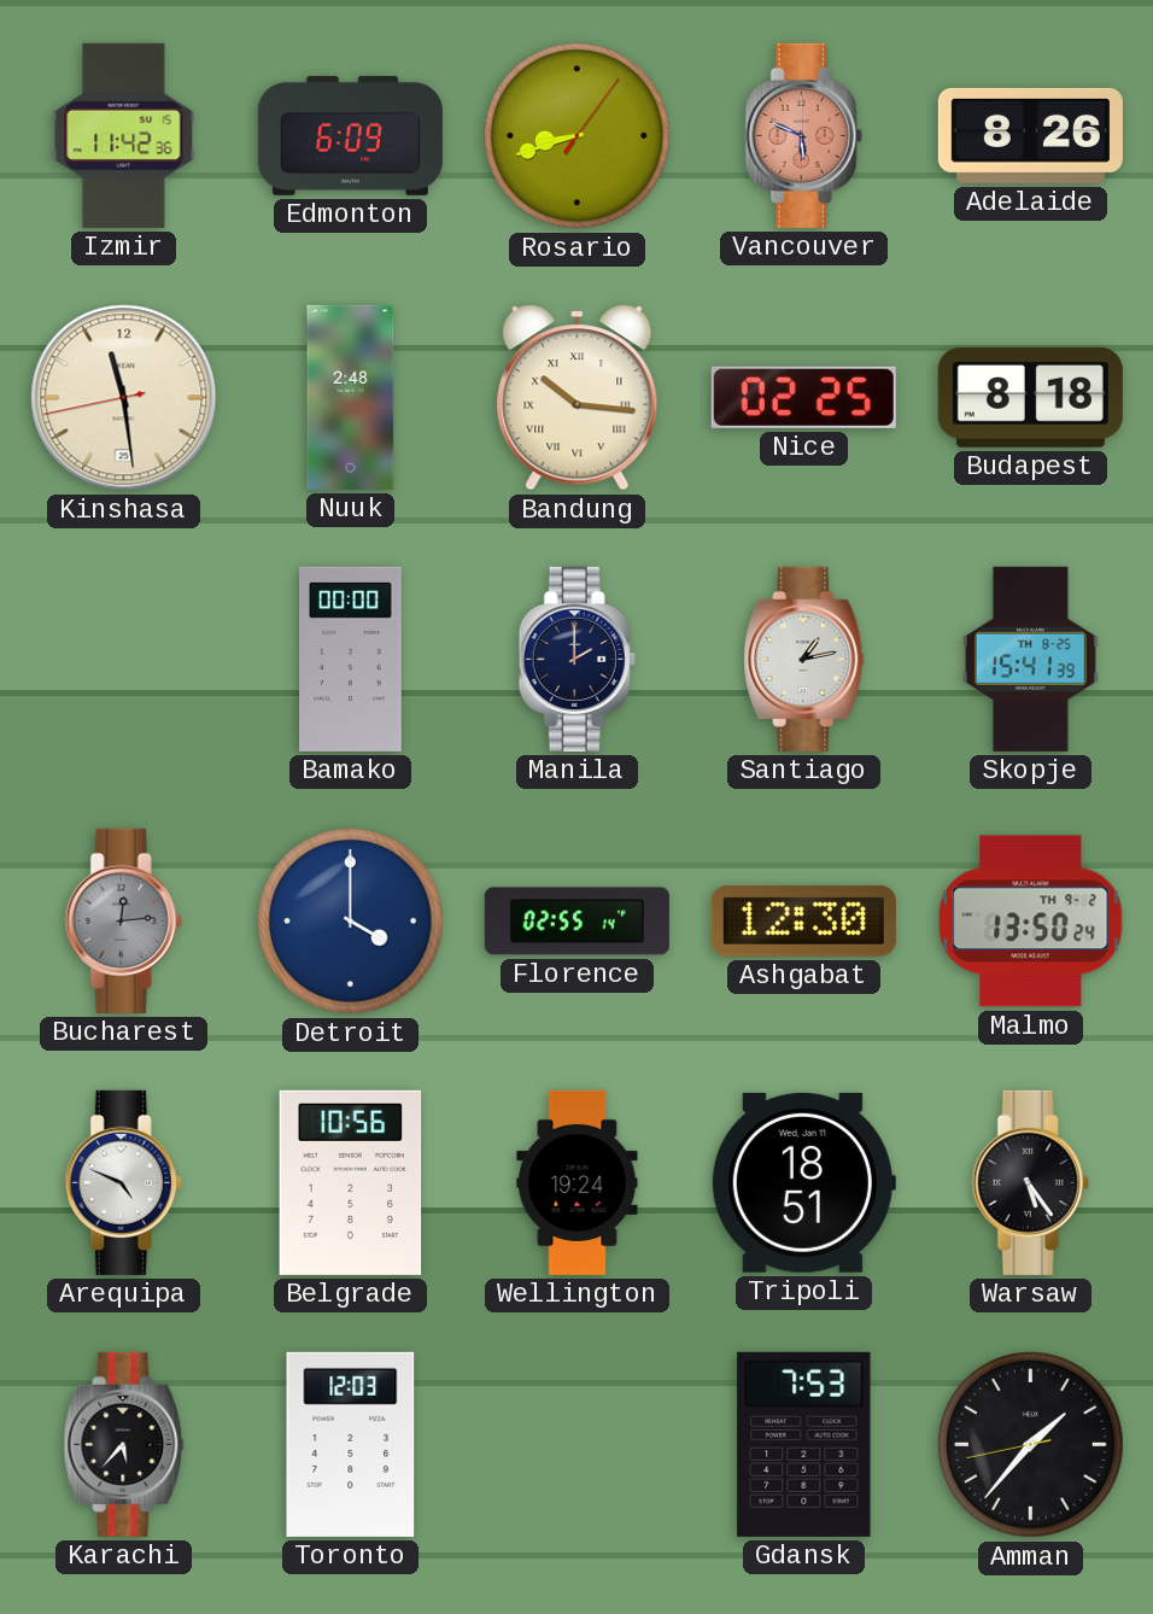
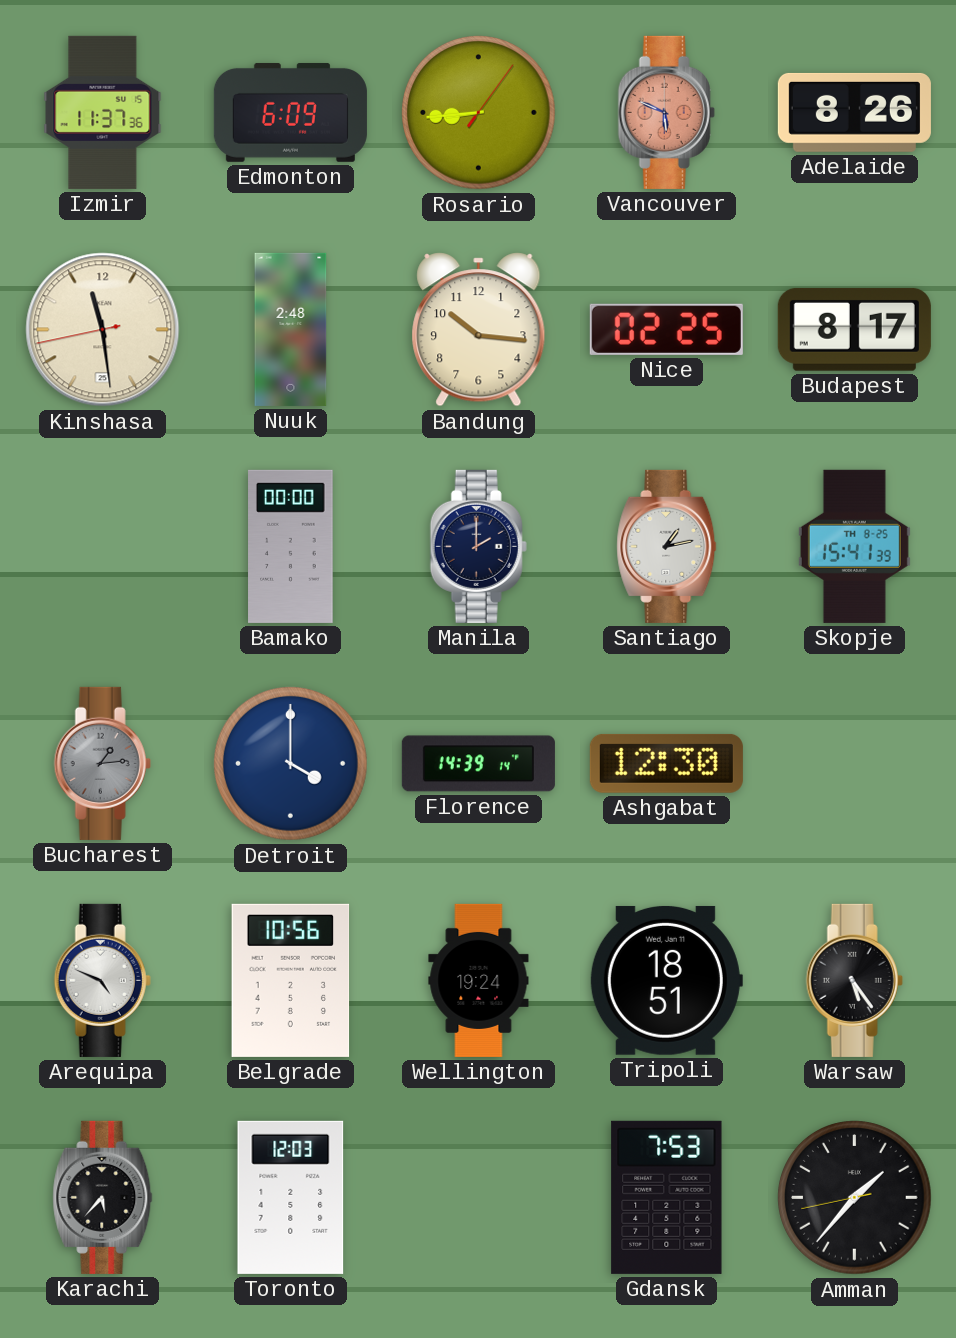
Izmir: 11:42 -> 11:37
Rosario: 8:42 -> 8:44
Bandung numerals: Roman -> Arabic
Budapest: 8:18 -> 8:17
Bucharest: 12:14 -> 1:14
Florence: 02:55 -> 14:39
Malmo: 13:50 -> none
